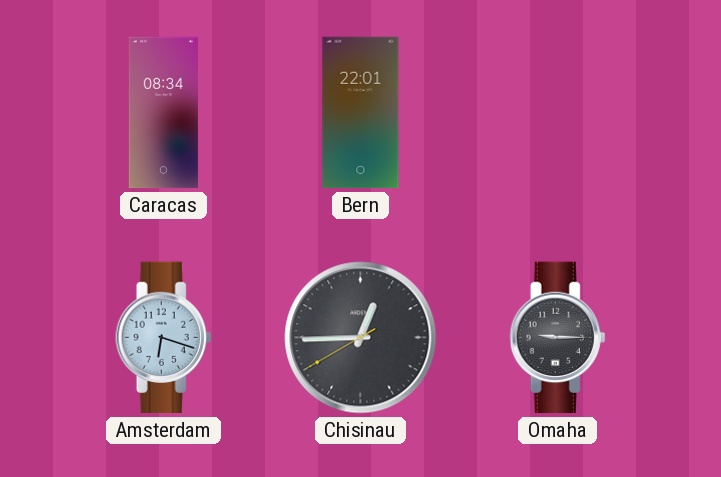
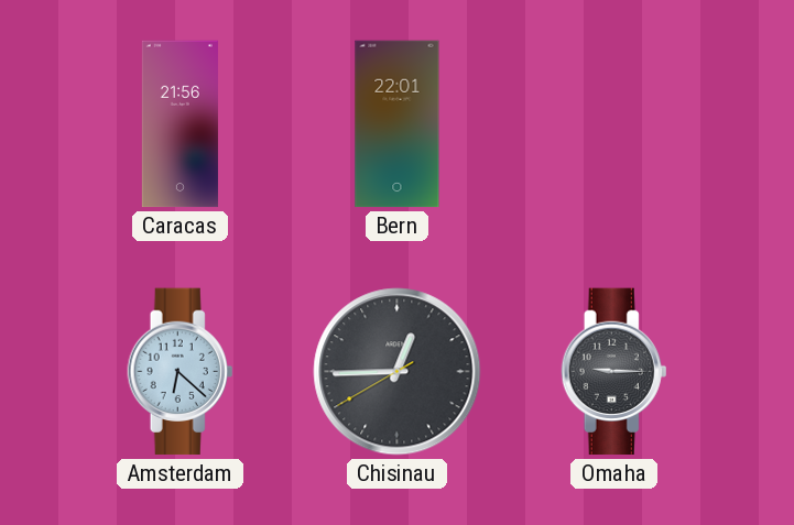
Caracas: 08:34 -> 21:56
Amsterdam: 6:18 -> 6:22
